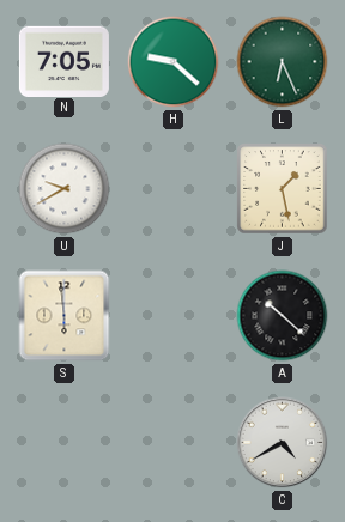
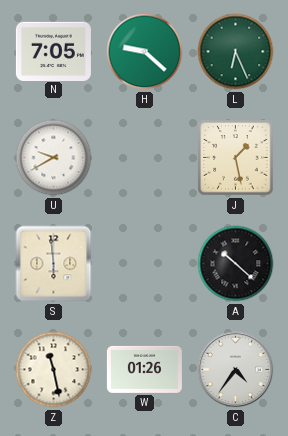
Z: none -> 11:28
W: none -> 01:26
C: 4:40 -> 4:36
